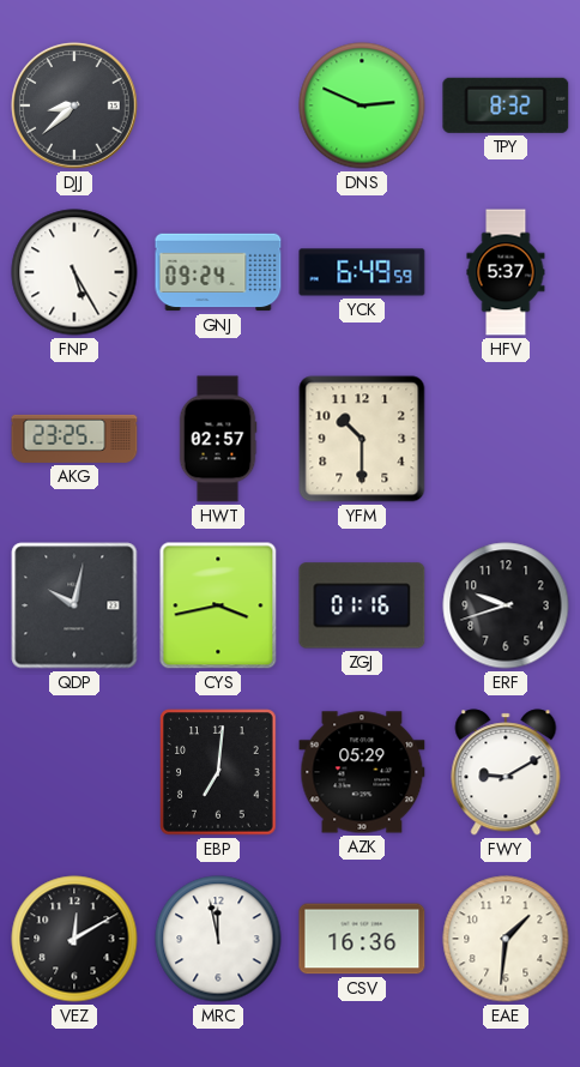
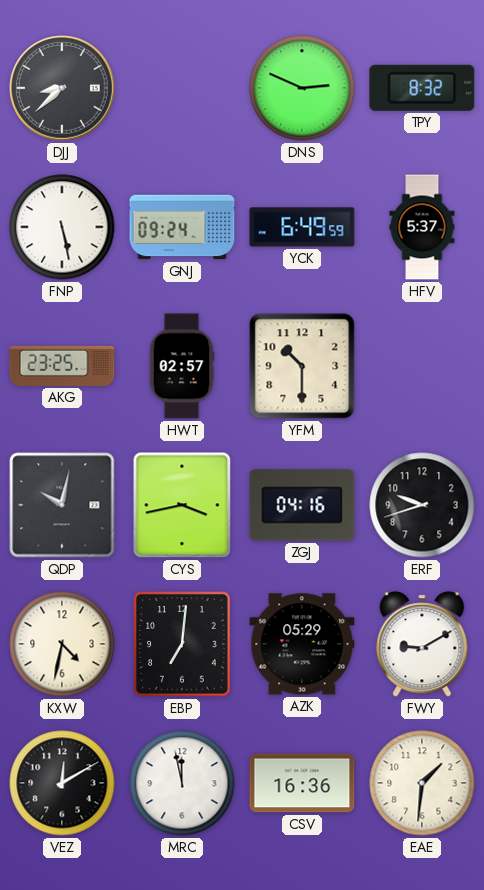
FNP: 5:25 -> 5:28
ZGJ: 01:16 -> 04:16
KXW: none -> 4:32
